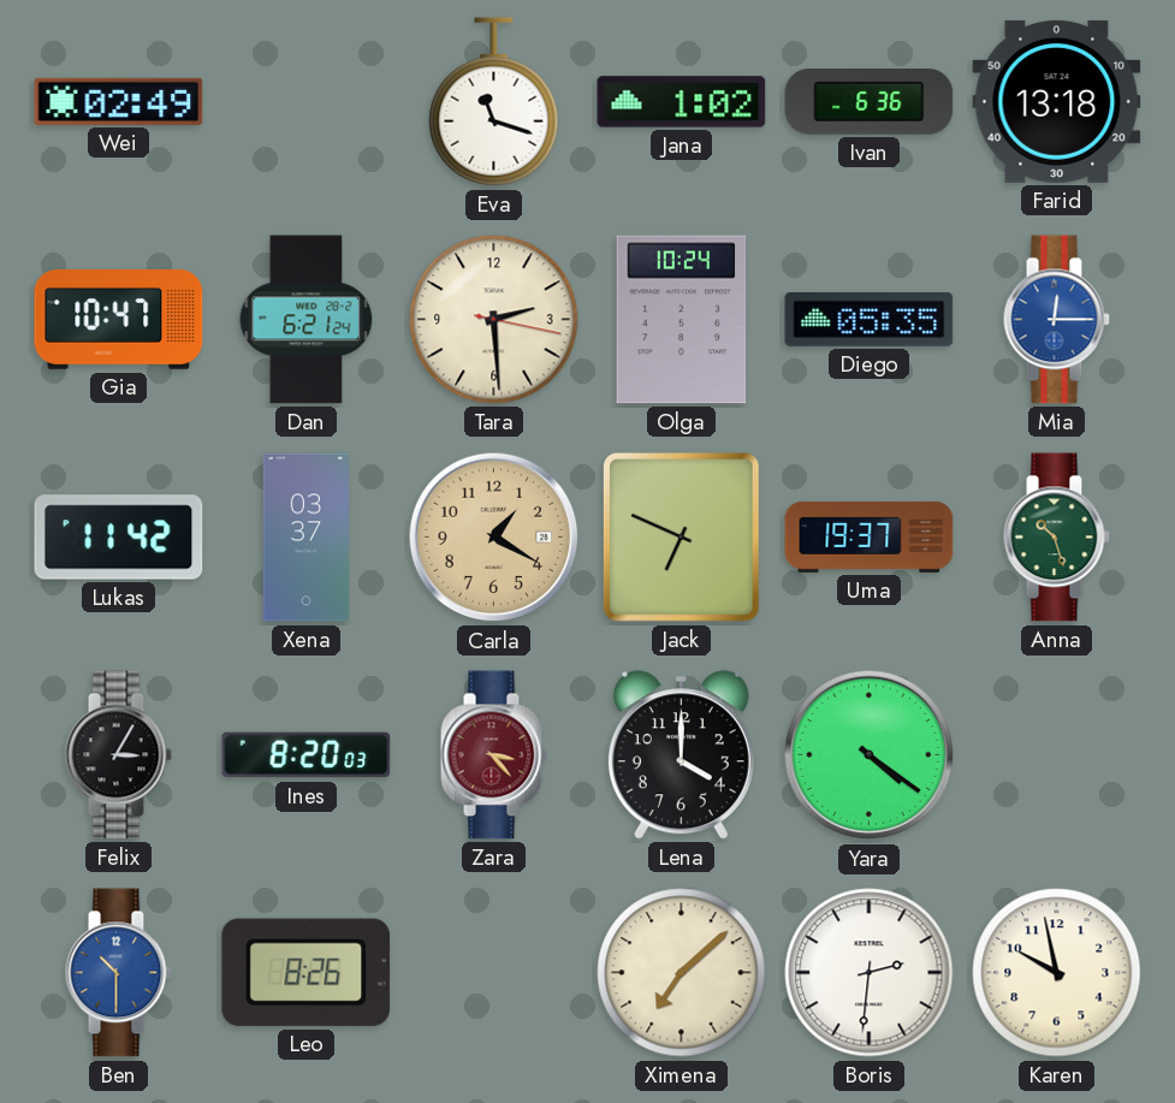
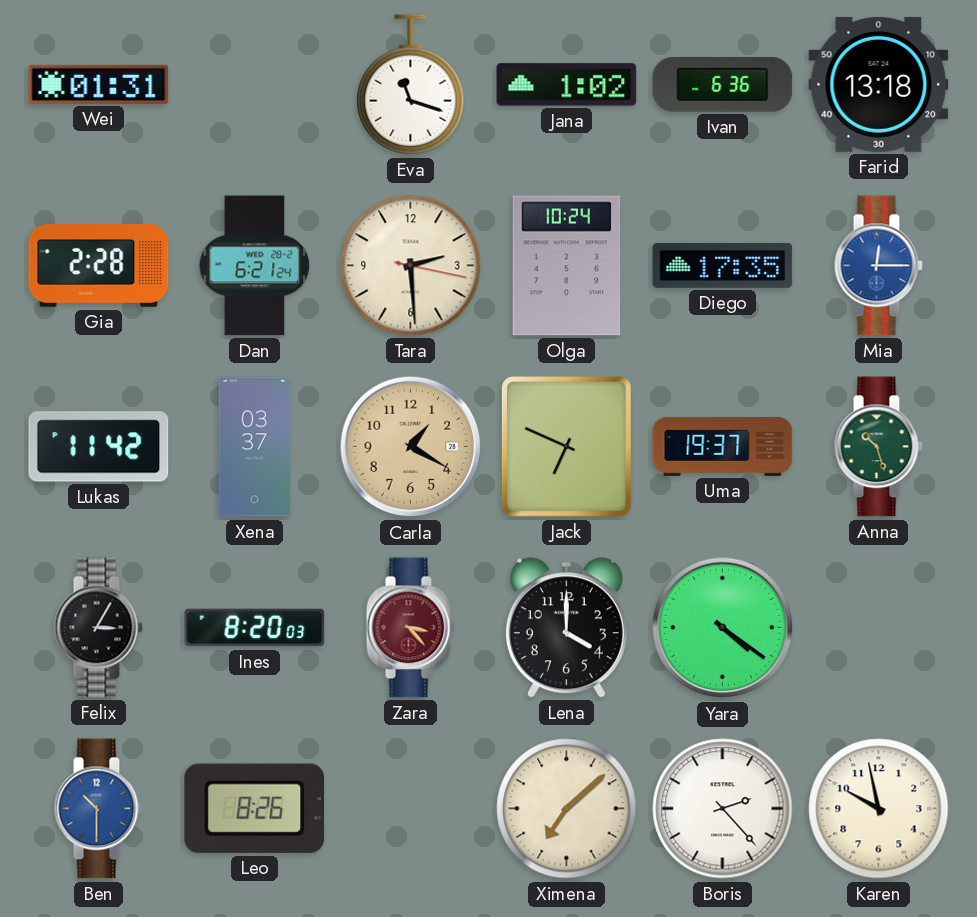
Wei: 02:49 -> 01:31
Gia: 10:47 -> 2:28
Diego: 05:35 -> 17:35
Boris: 2:31 -> 2:23
